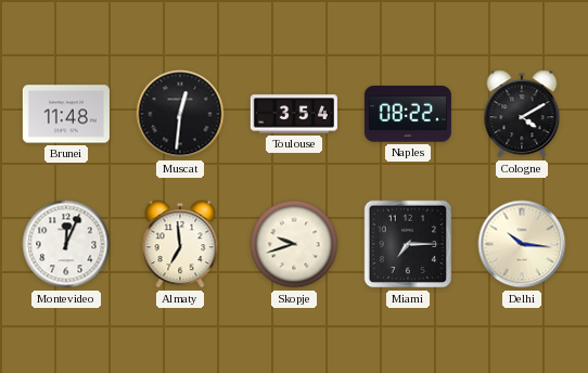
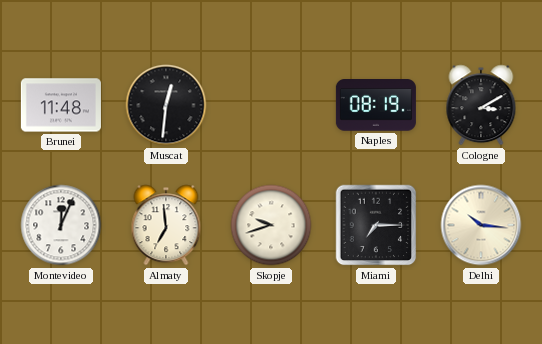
Toulouse: 3:54 -> none
Naples: 08:22 -> 08:19
Cologne: 4:10 -> 3:10
